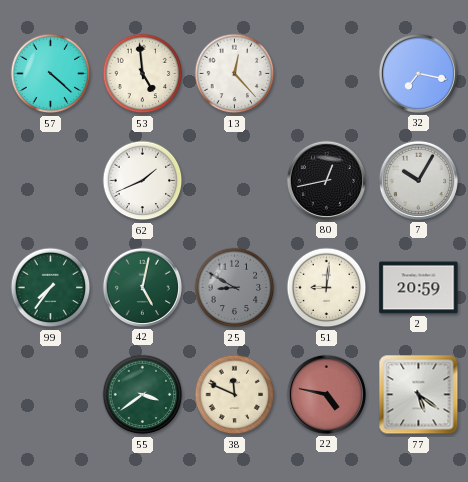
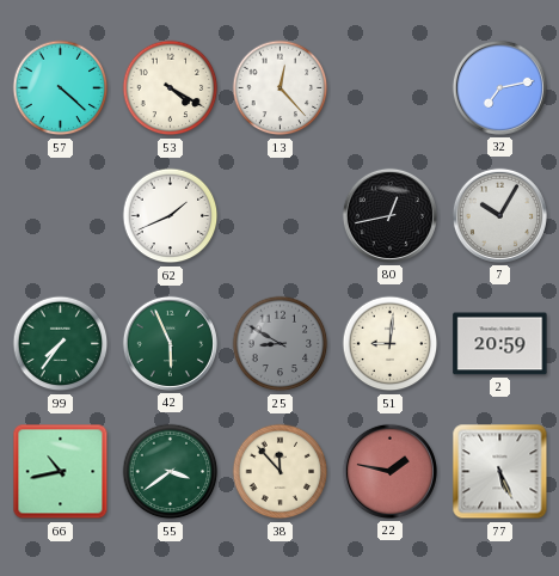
53: 4:59 -> 4:20
32: 7:17 -> 7:13
42: 5:02 -> 5:56
66: none -> 10:43
38: 11:49 -> 11:53
22: 4:47 -> 1:47
77: 5:21 -> 5:26
